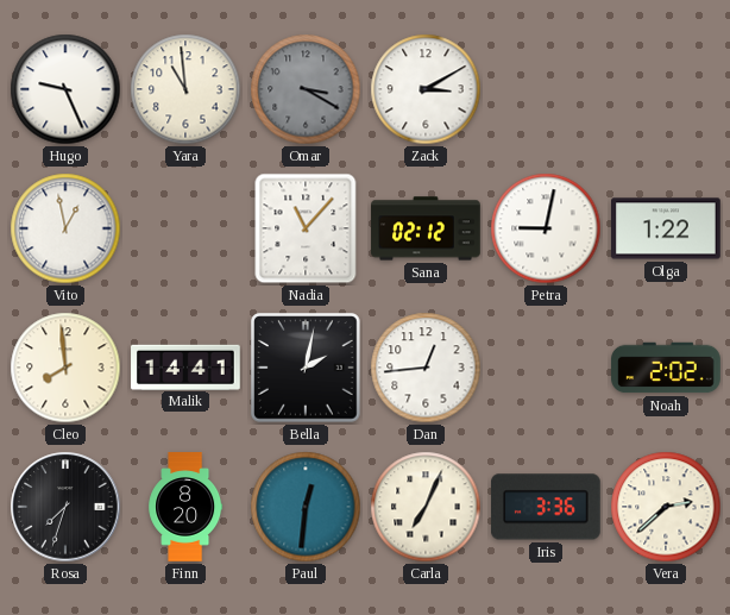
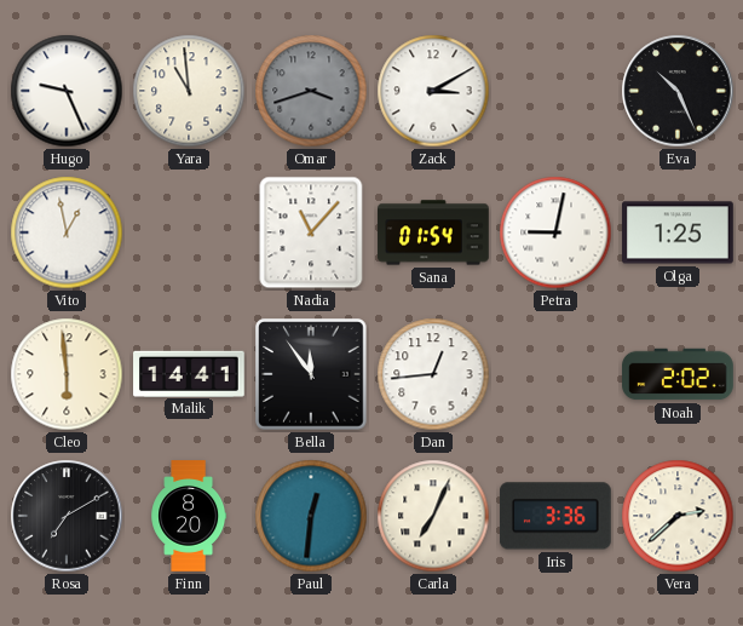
Omar: 3:20 -> 3:42
Eva: none -> 10:26
Sana: 02:12 -> 01:54
Olga: 1:22 -> 1:25
Cleo: 7:59 -> 5:59
Bella: 2:02 -> 11:54
Rosa: 7:33 -> 7:10
